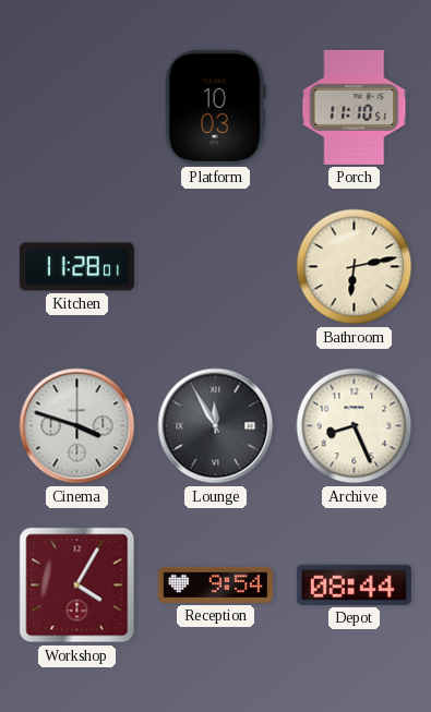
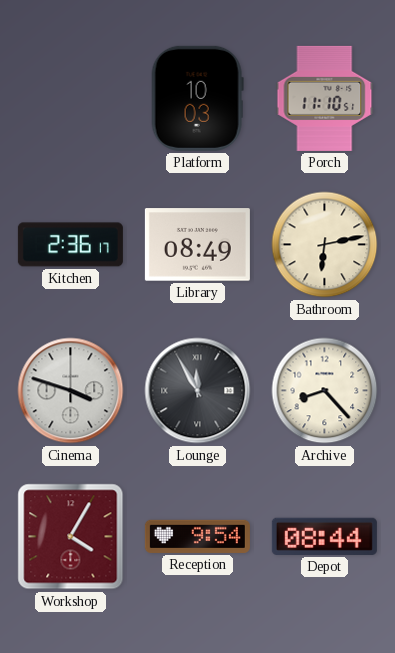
Kitchen: 11:28 -> 2:36
Library: none -> 08:49
Archive: 8:26 -> 8:23
